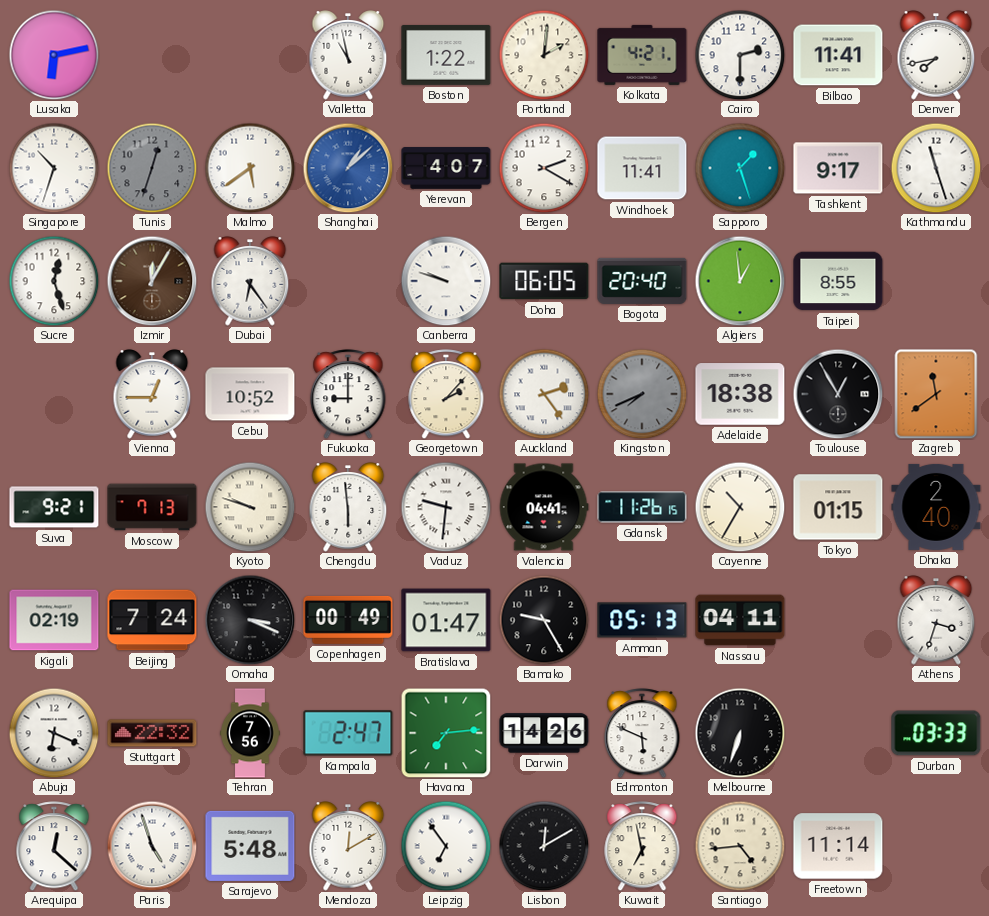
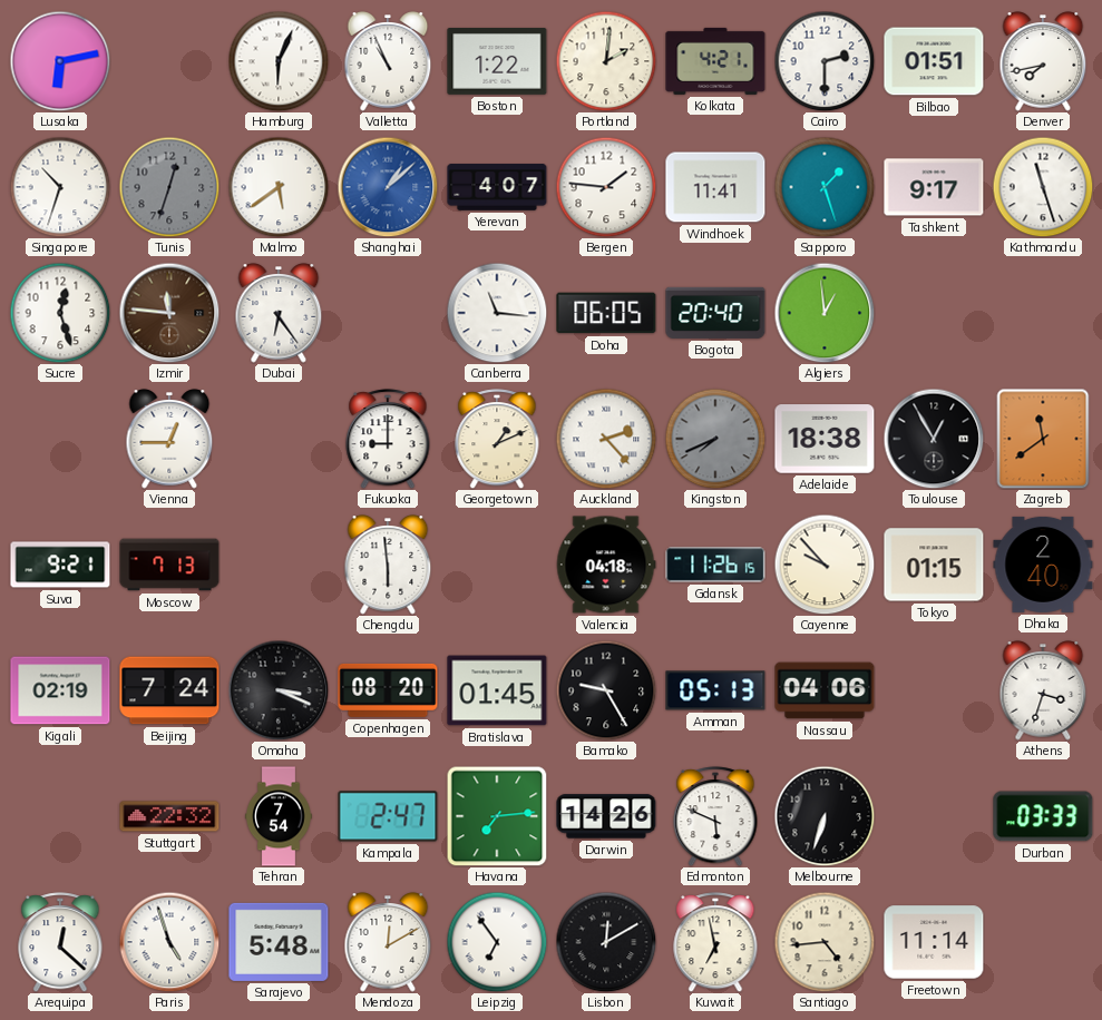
Hamburg: none -> 6:04
Valletta: 10:58 -> 10:56
Bilbao: 11:41 -> 01:51
Bergen: 2:20 -> 1:46
Izmir: 12:05 -> 11:46
Canberra: 9:48 -> 11:16
Taipei: 8:55 -> none
Cebu: 10:52 -> none
Georgetown: 2:07 -> 1:11
Auckland: 2:24 -> 2:23
Kyoto: 9:48 -> none
Vaduz: 9:31 -> none
Valencia: 04:41 -> 04:18
Cayenne: 10:35 -> 9:53
Copenhagen: 00:49 -> 08:20
Bratislava: 01:47 -> 01:45
Nassau: 04:11 -> 04:06
Abuja: 6:19 -> none
Tehran: 7:56 -> 7:54
